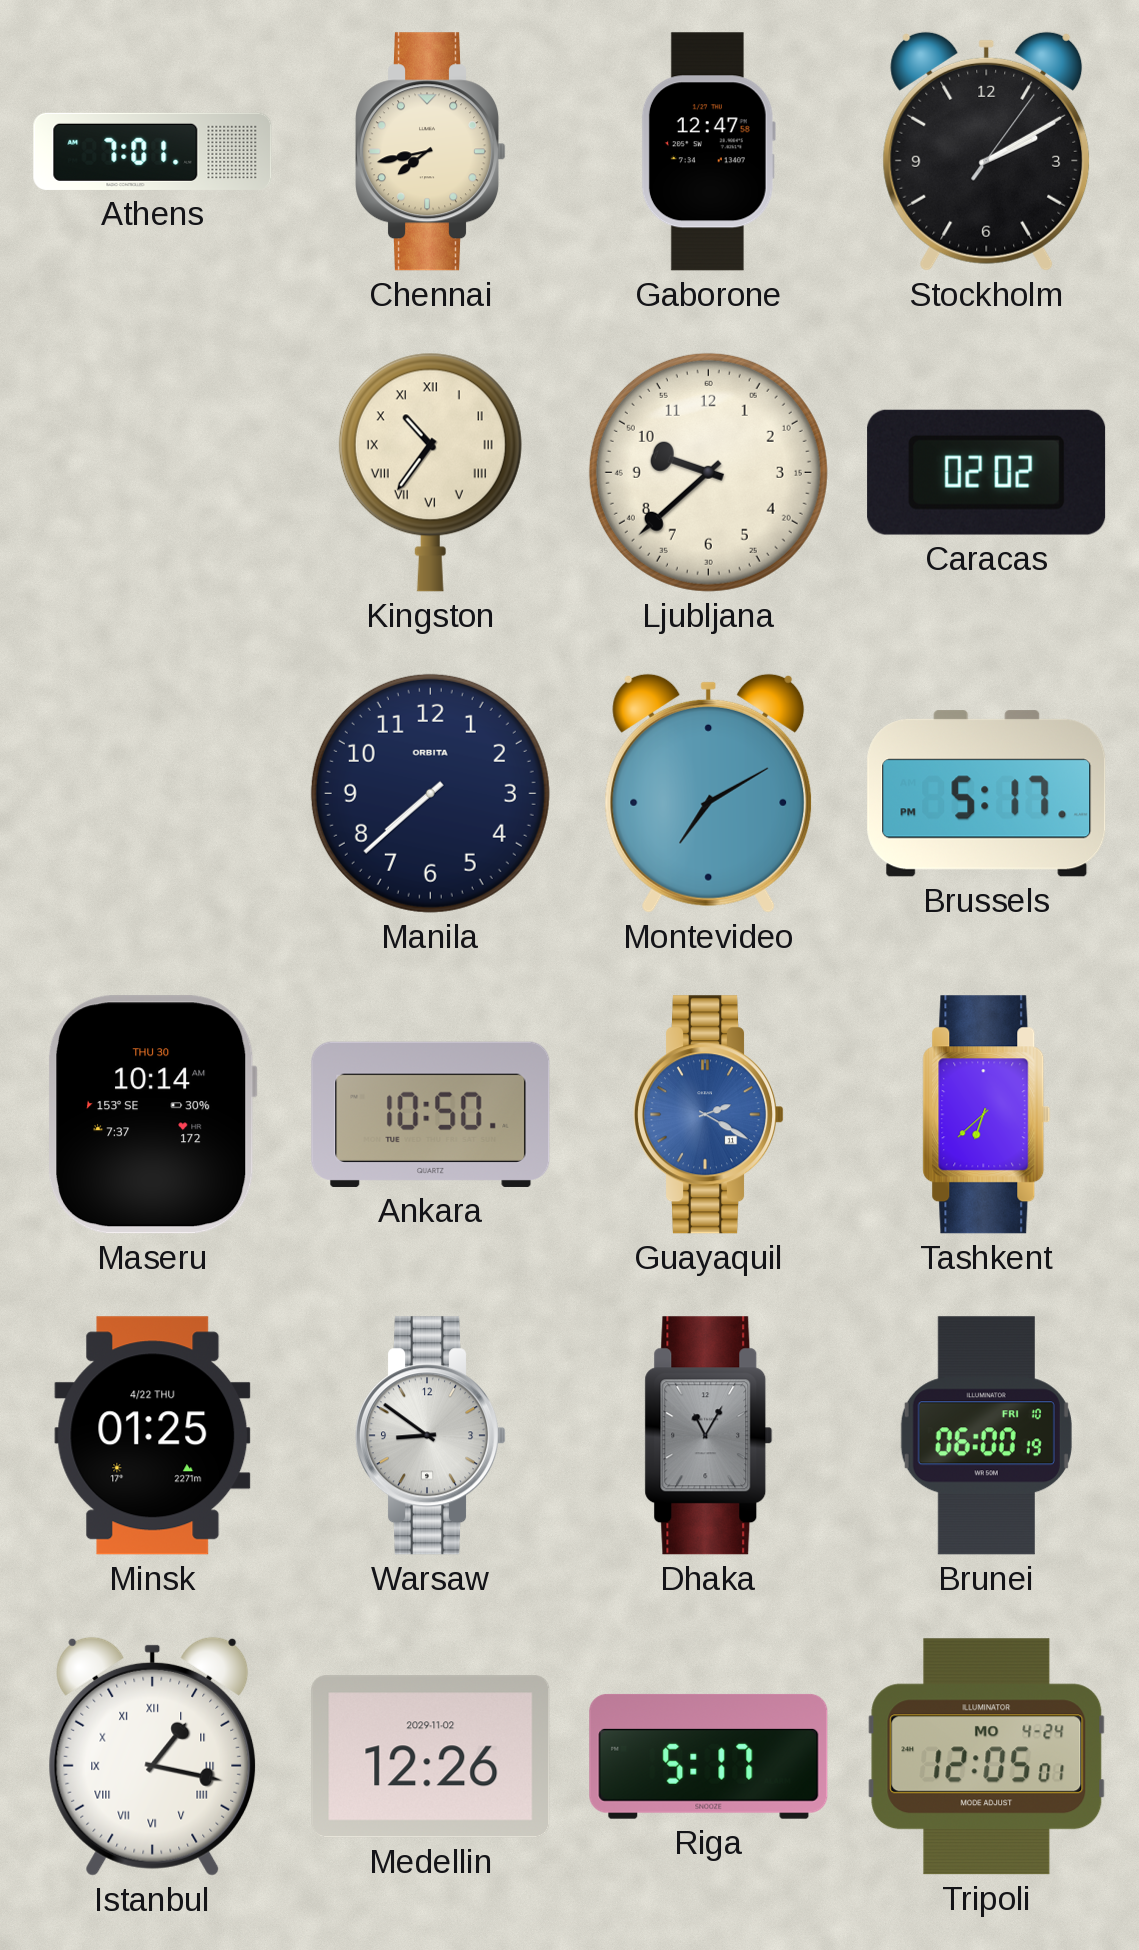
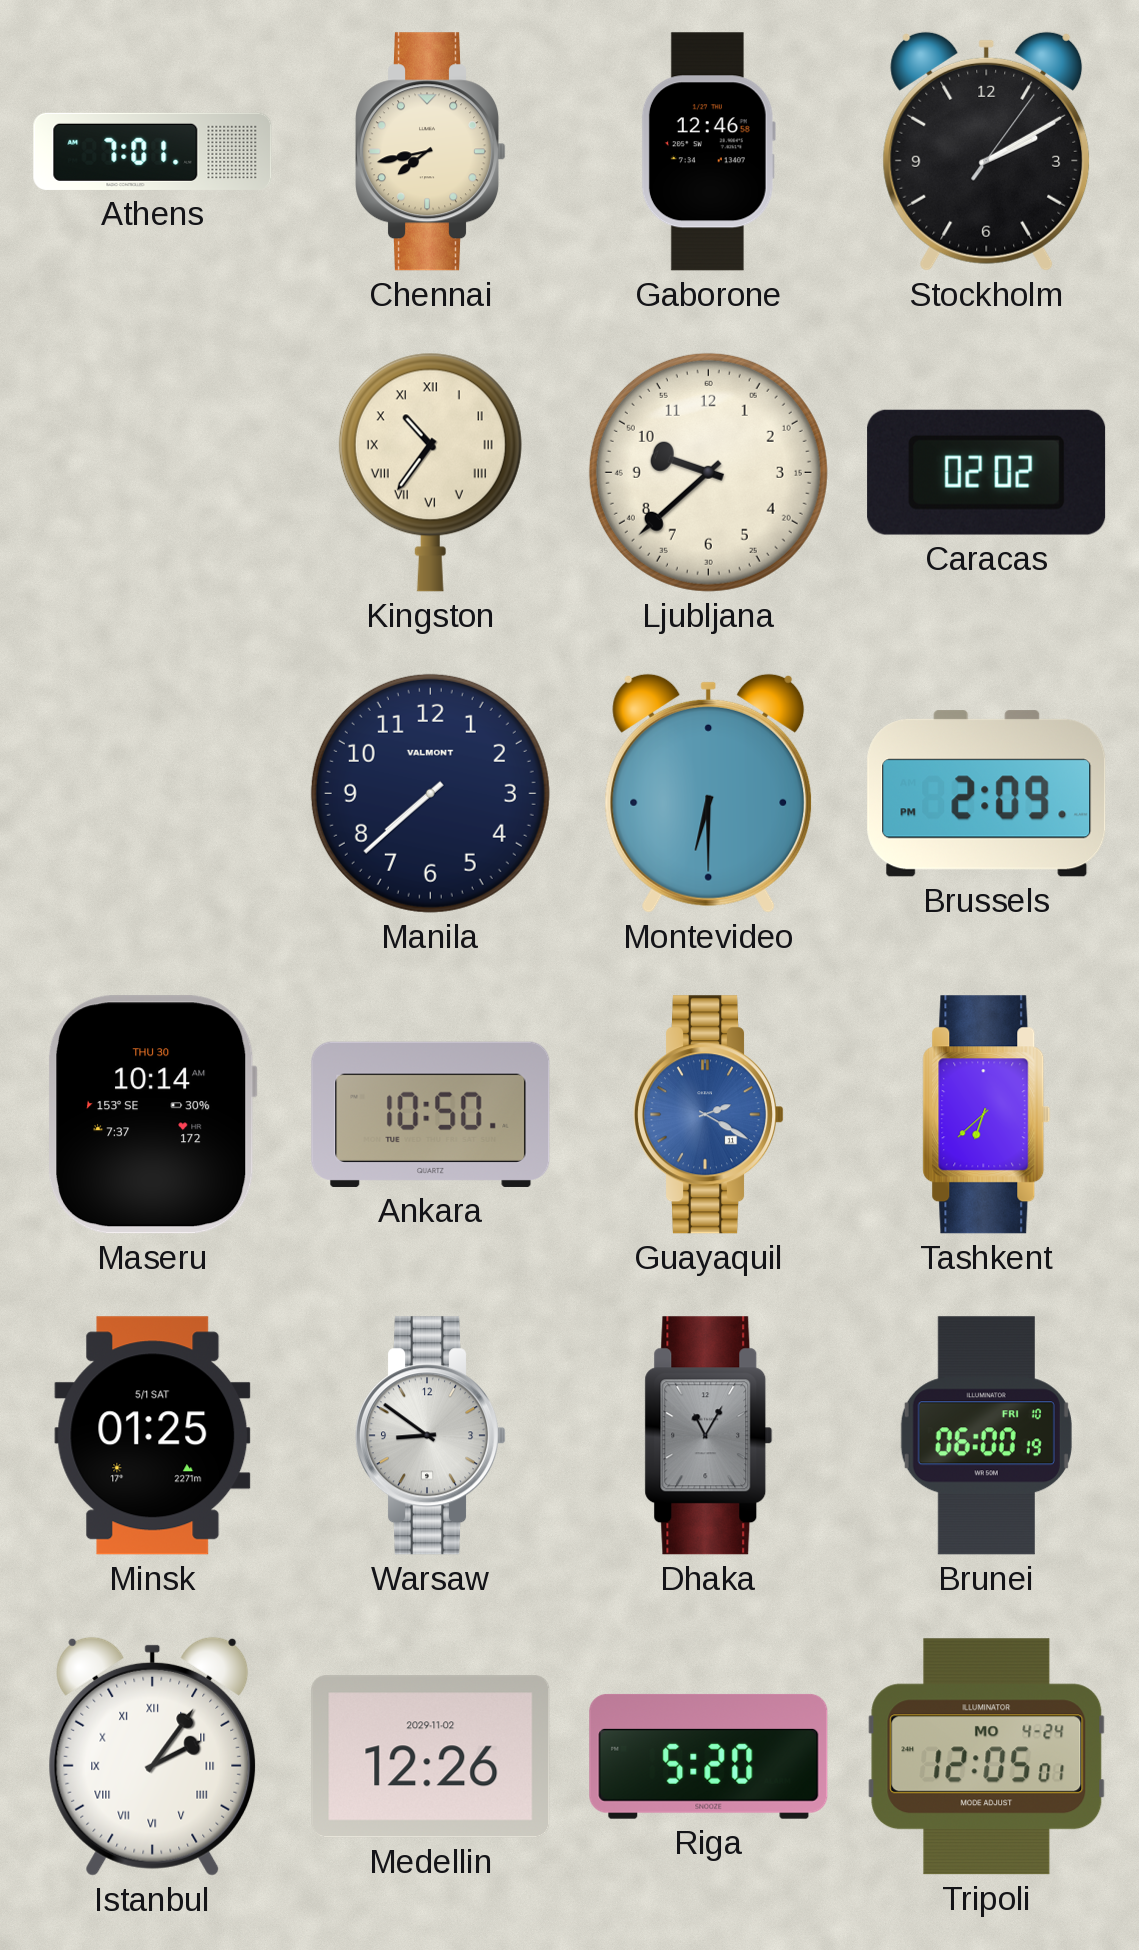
Gaborone: 12:47 -> 12:46
Manila brand: ORBITA -> VALMONT
Montevideo: 7:10 -> 6:30
Brussels: 5:17 -> 2:09
Minsk date: 4/22 THU -> 5/1 SAT
Istanbul: 1:17 -> 2:06
Riga: 5:17 -> 5:20
